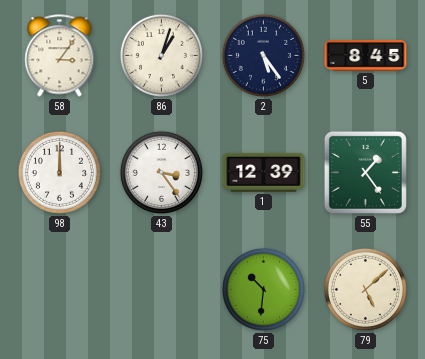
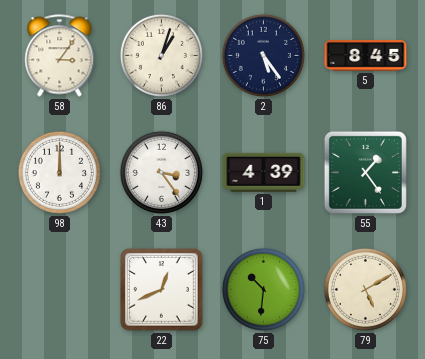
1: 12:39 -> 4:39
22: none -> 12:41
79: 5:08 -> 5:10
